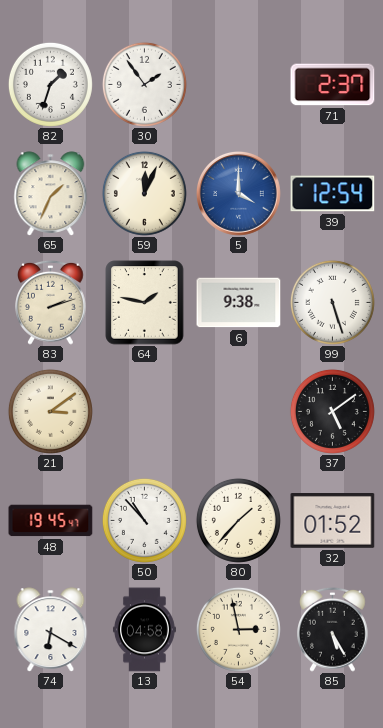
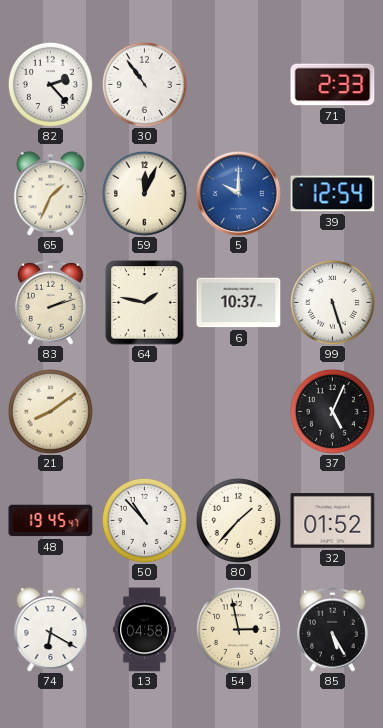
82: 1:33 -> 2:23
30: 1:54 -> 10:54
71: 2:37 -> 2:33
5: 4:00 -> 10:00
6: 9:38 -> 10:37
21: 3:09 -> 8:09
37: 5:09 -> 5:04
